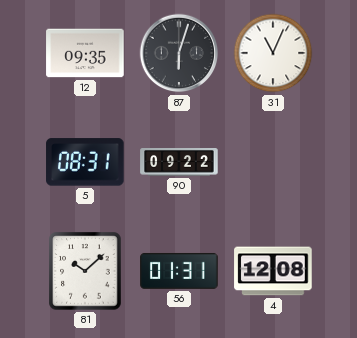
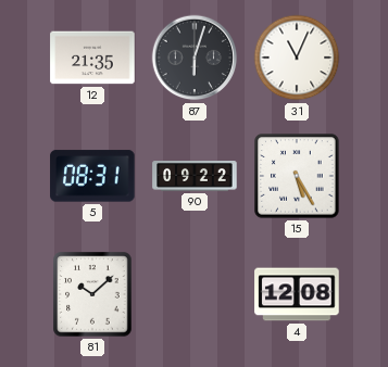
12: 09:35 -> 21:35
15: none -> 5:25
56: 01:31 -> none
